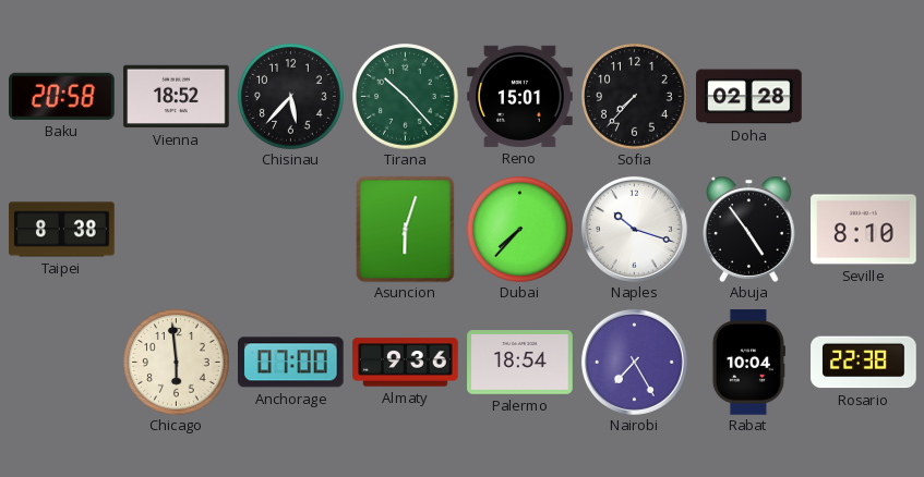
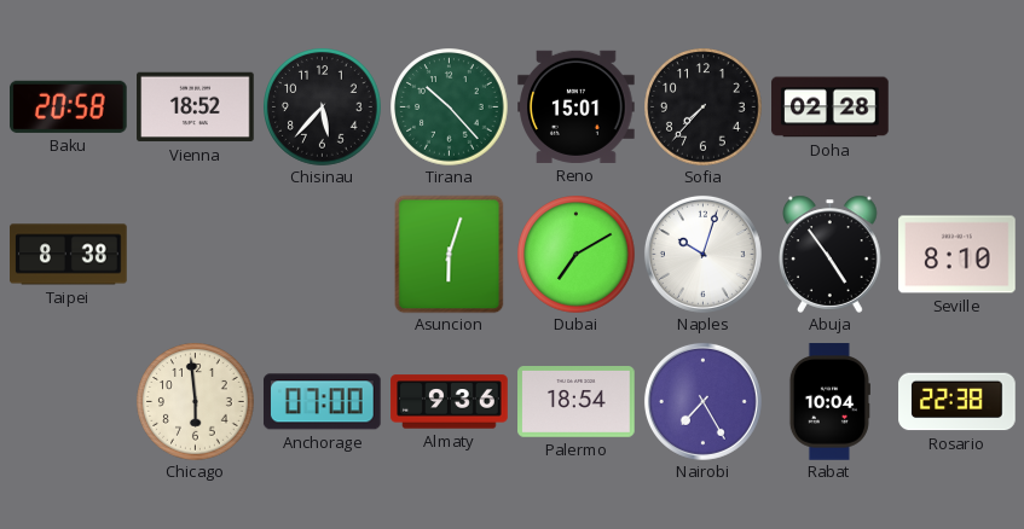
Dubai: 7:37 -> 7:10
Naples: 10:18 -> 10:03
